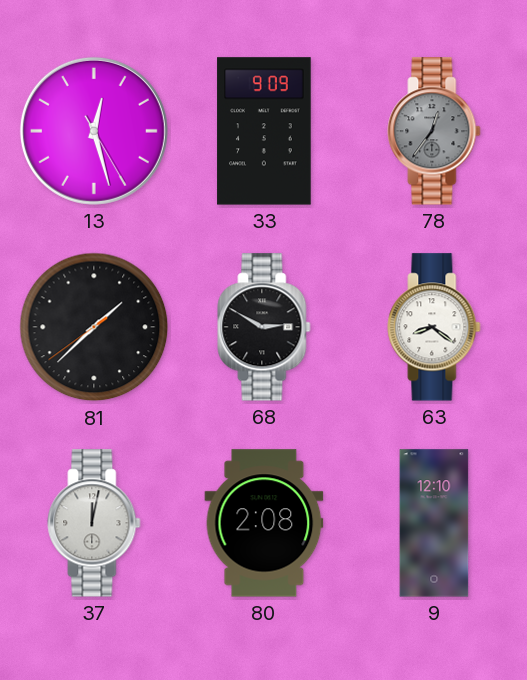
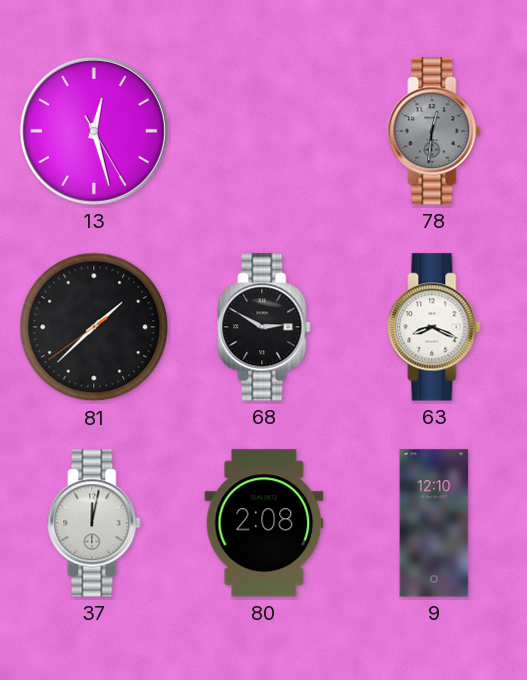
33: 9:09 -> none
78: 12:36 -> 12:31
63: 8:21 -> 8:19
